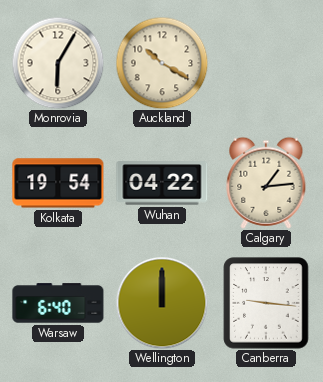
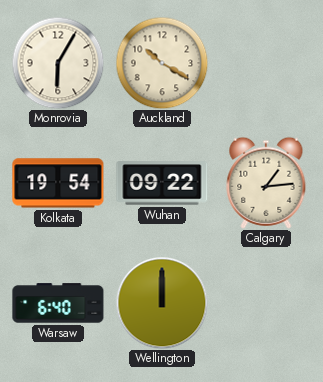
Wuhan: 04:22 -> 09:22
Canberra: 9:16 -> none
